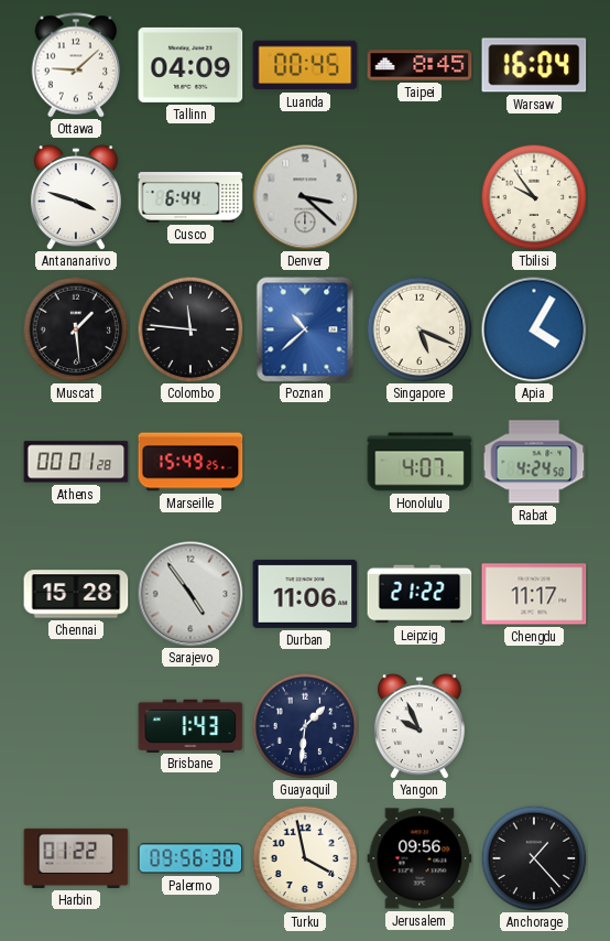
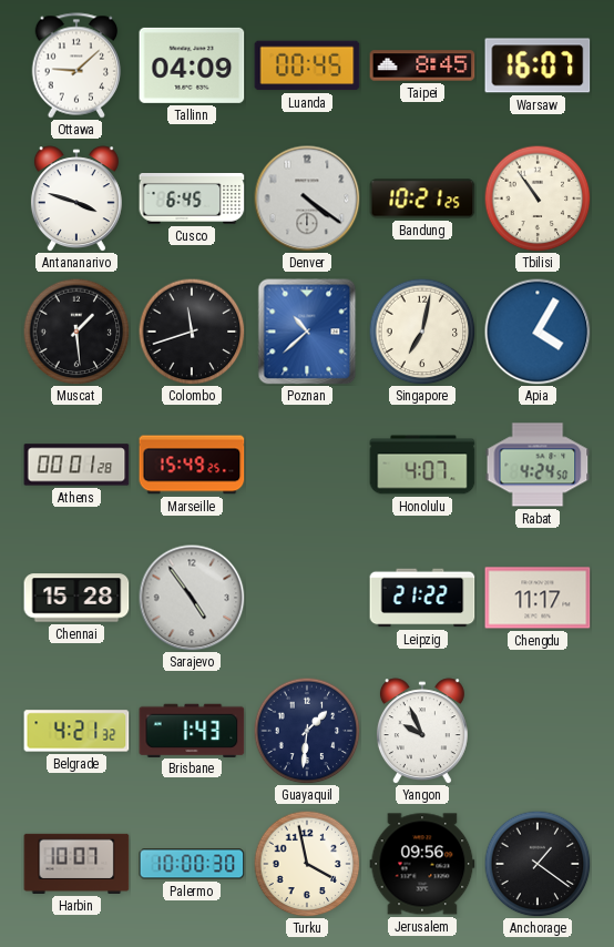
Warsaw: 16:04 -> 16:07
Cusco: 6:44 -> 6:45
Denver: 3:22 -> 4:21
Bandung: none -> 10:21
Tbilisi: 9:54 -> 10:54
Colombo: 11:46 -> 11:42
Singapore: 5:19 -> 7:02
Durban: 11:06 -> none
Belgrade: none -> 4:21
Harbin: 01:22 -> 10:07
Palermo: 09:56 -> 10:00
Anchorage: 1:23 -> 1:21
